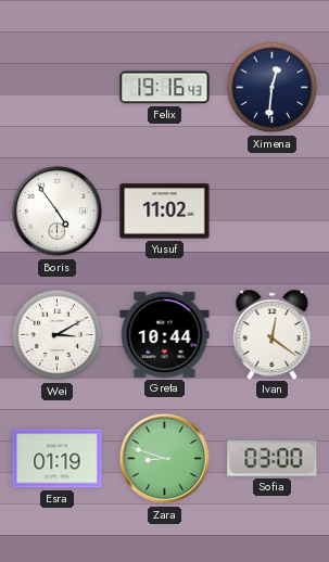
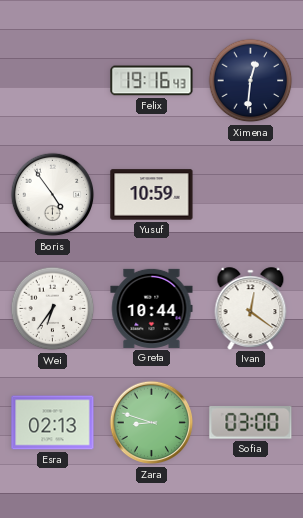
Yusuf: 11:02 -> 10:59
Wei: 3:10 -> 6:36
Esra: 01:19 -> 02:13
